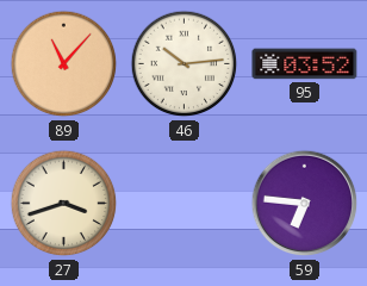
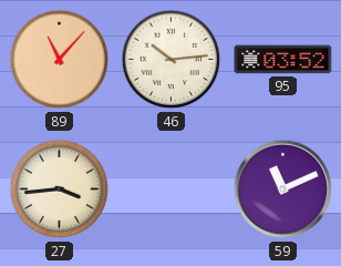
27: 3:42 -> 3:44
59: 6:46 -> 11:11
